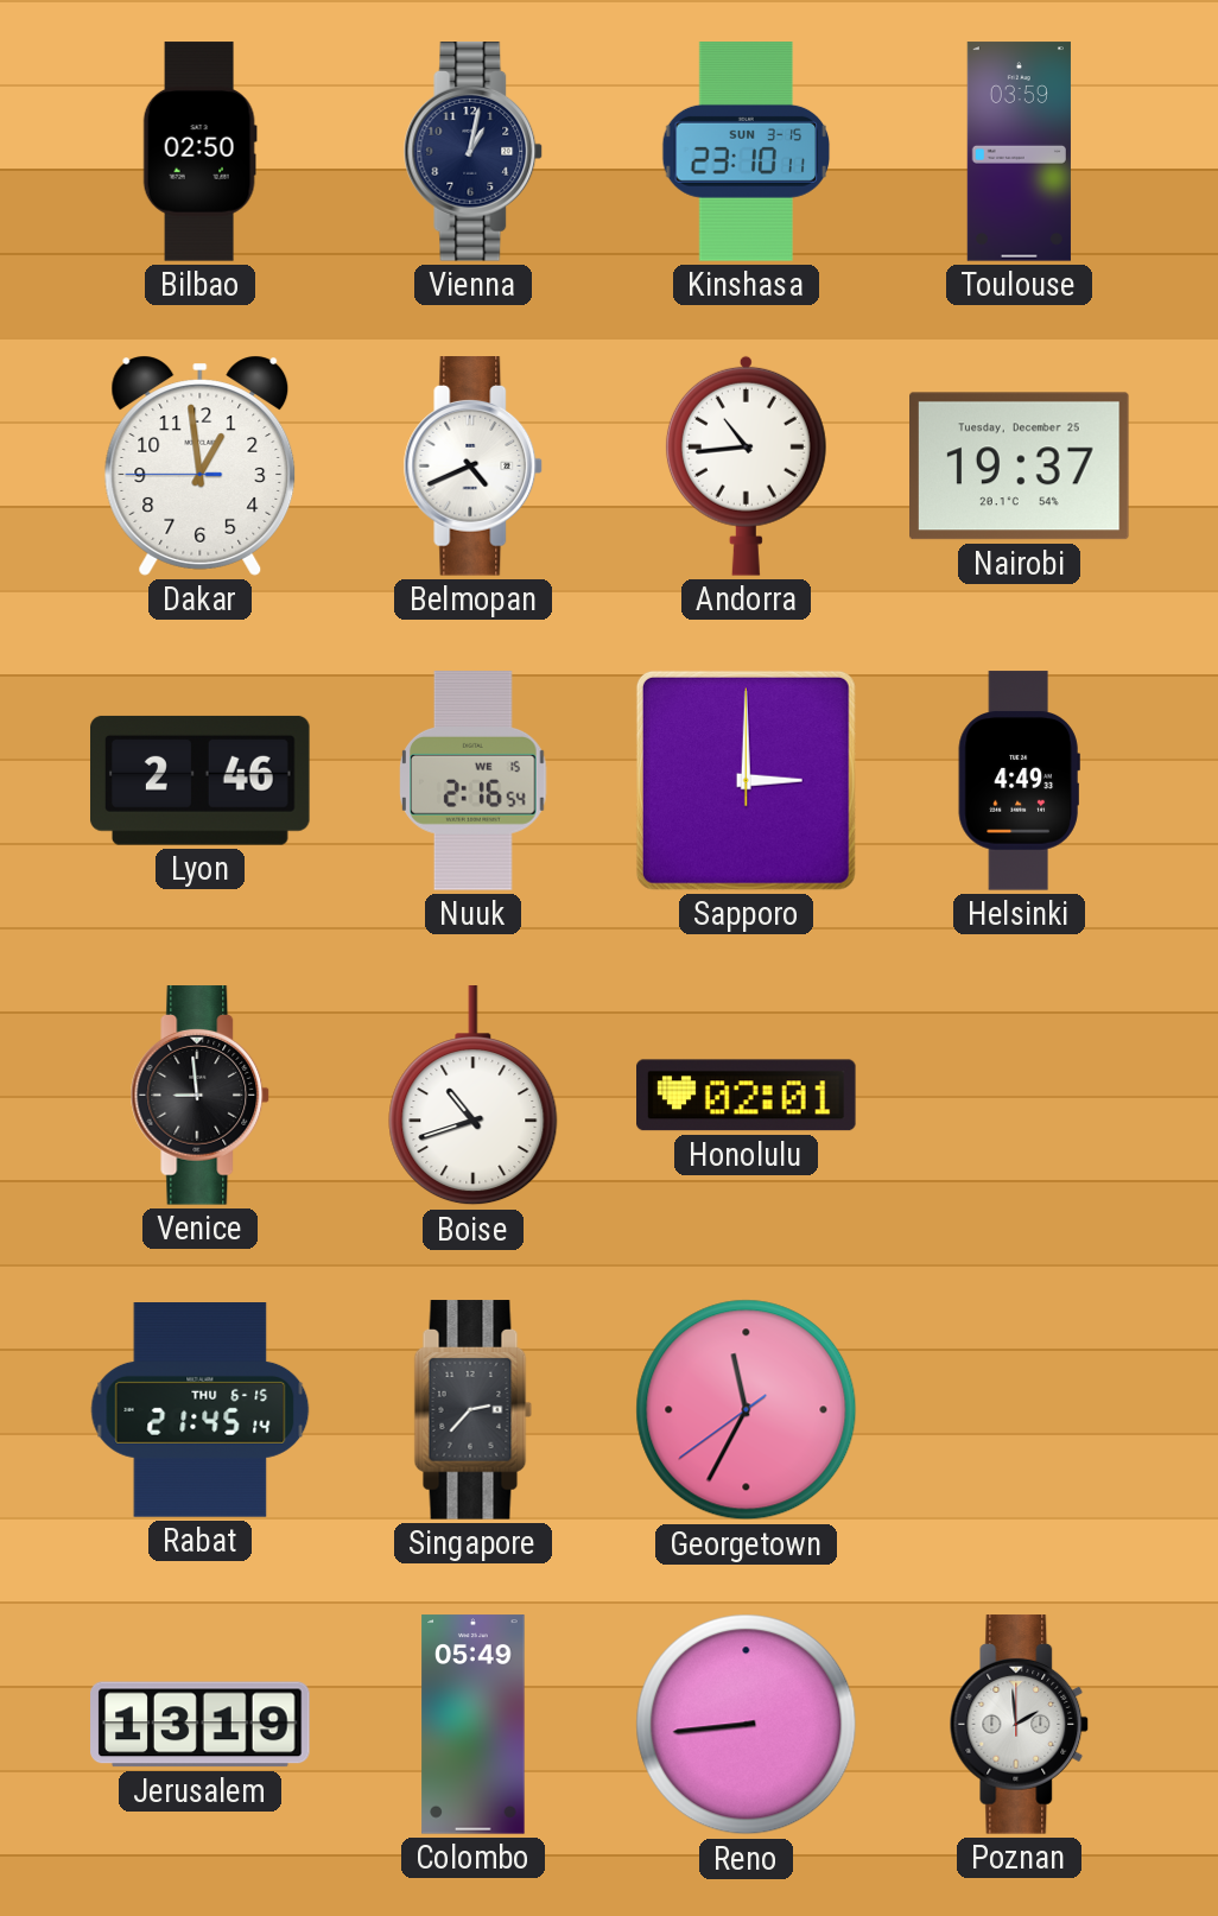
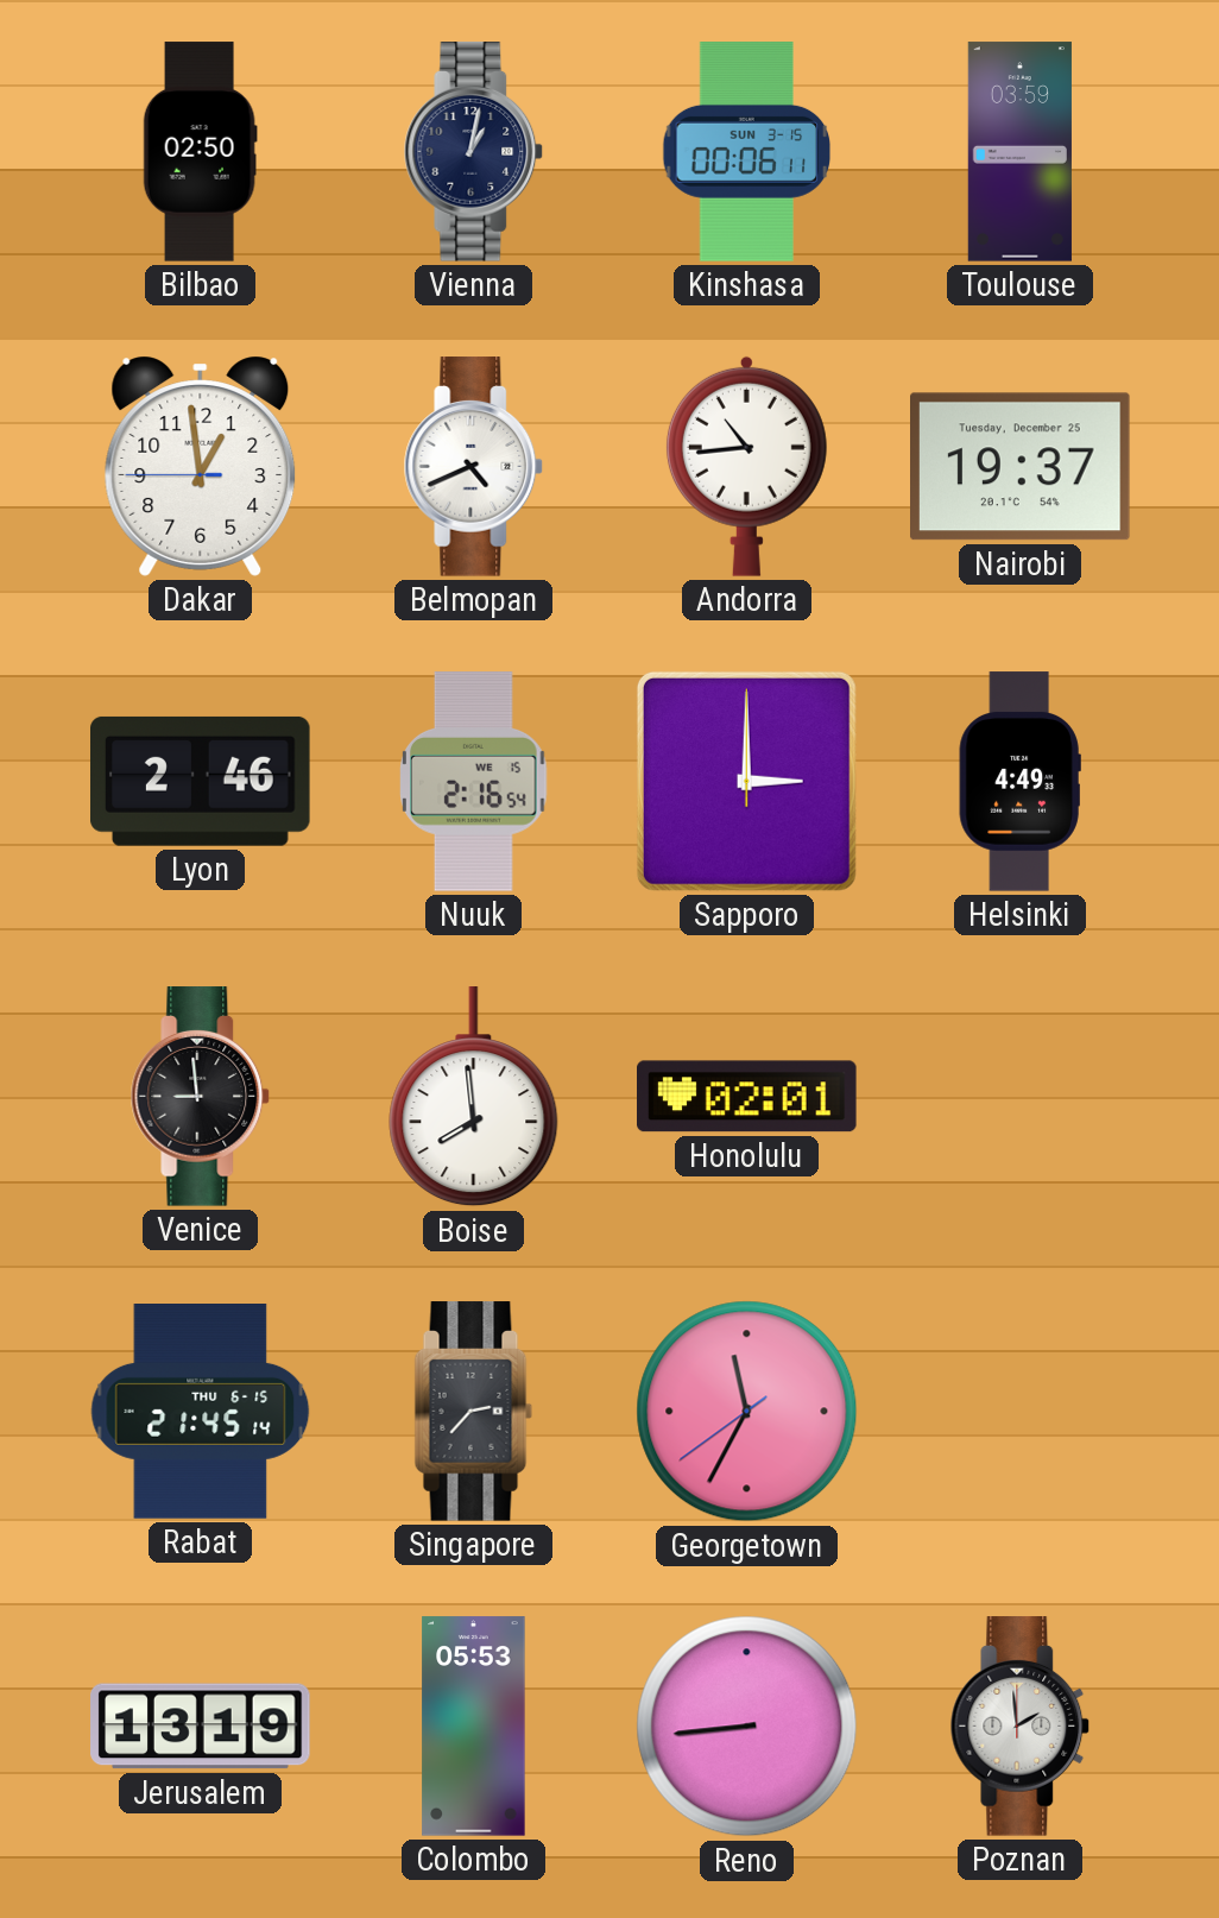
Kinshasa: 23:10 -> 00:06
Boise: 10:42 -> 7:59
Colombo: 05:49 -> 05:53
